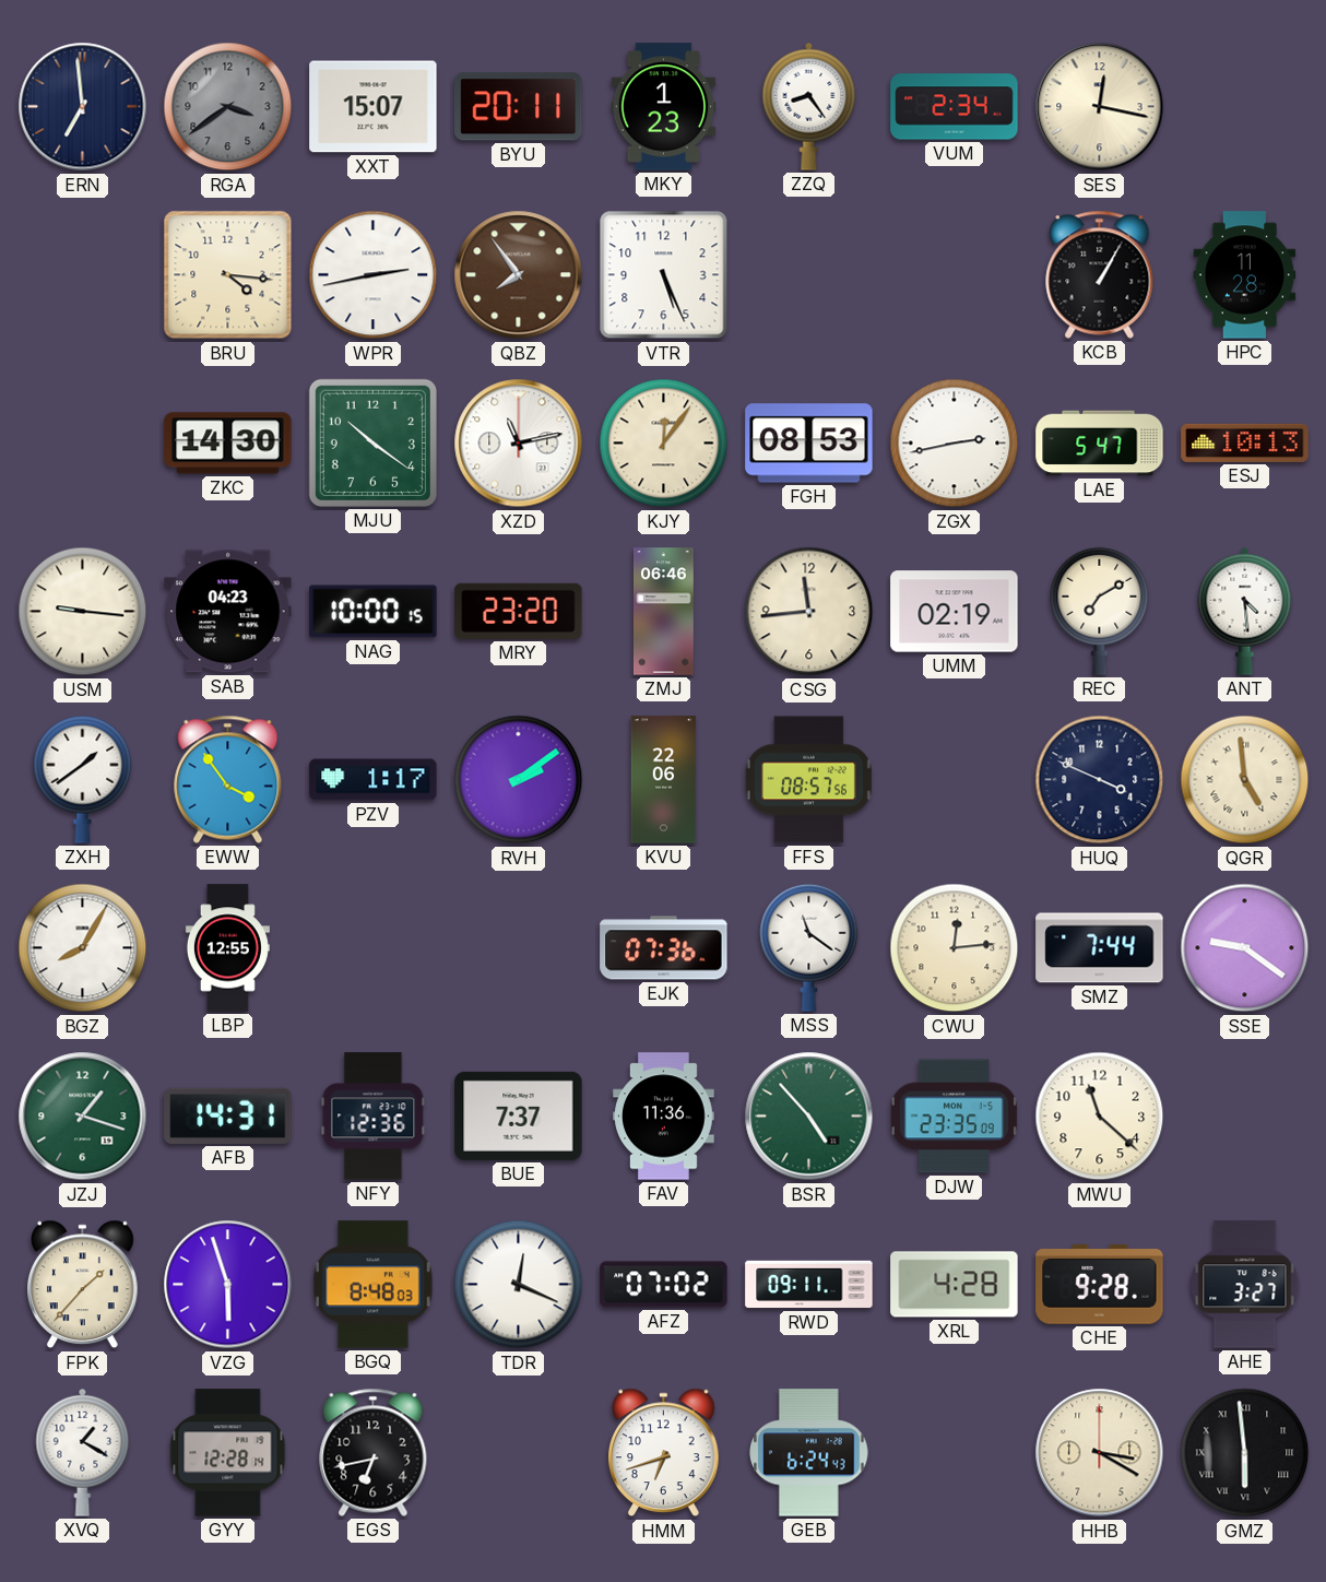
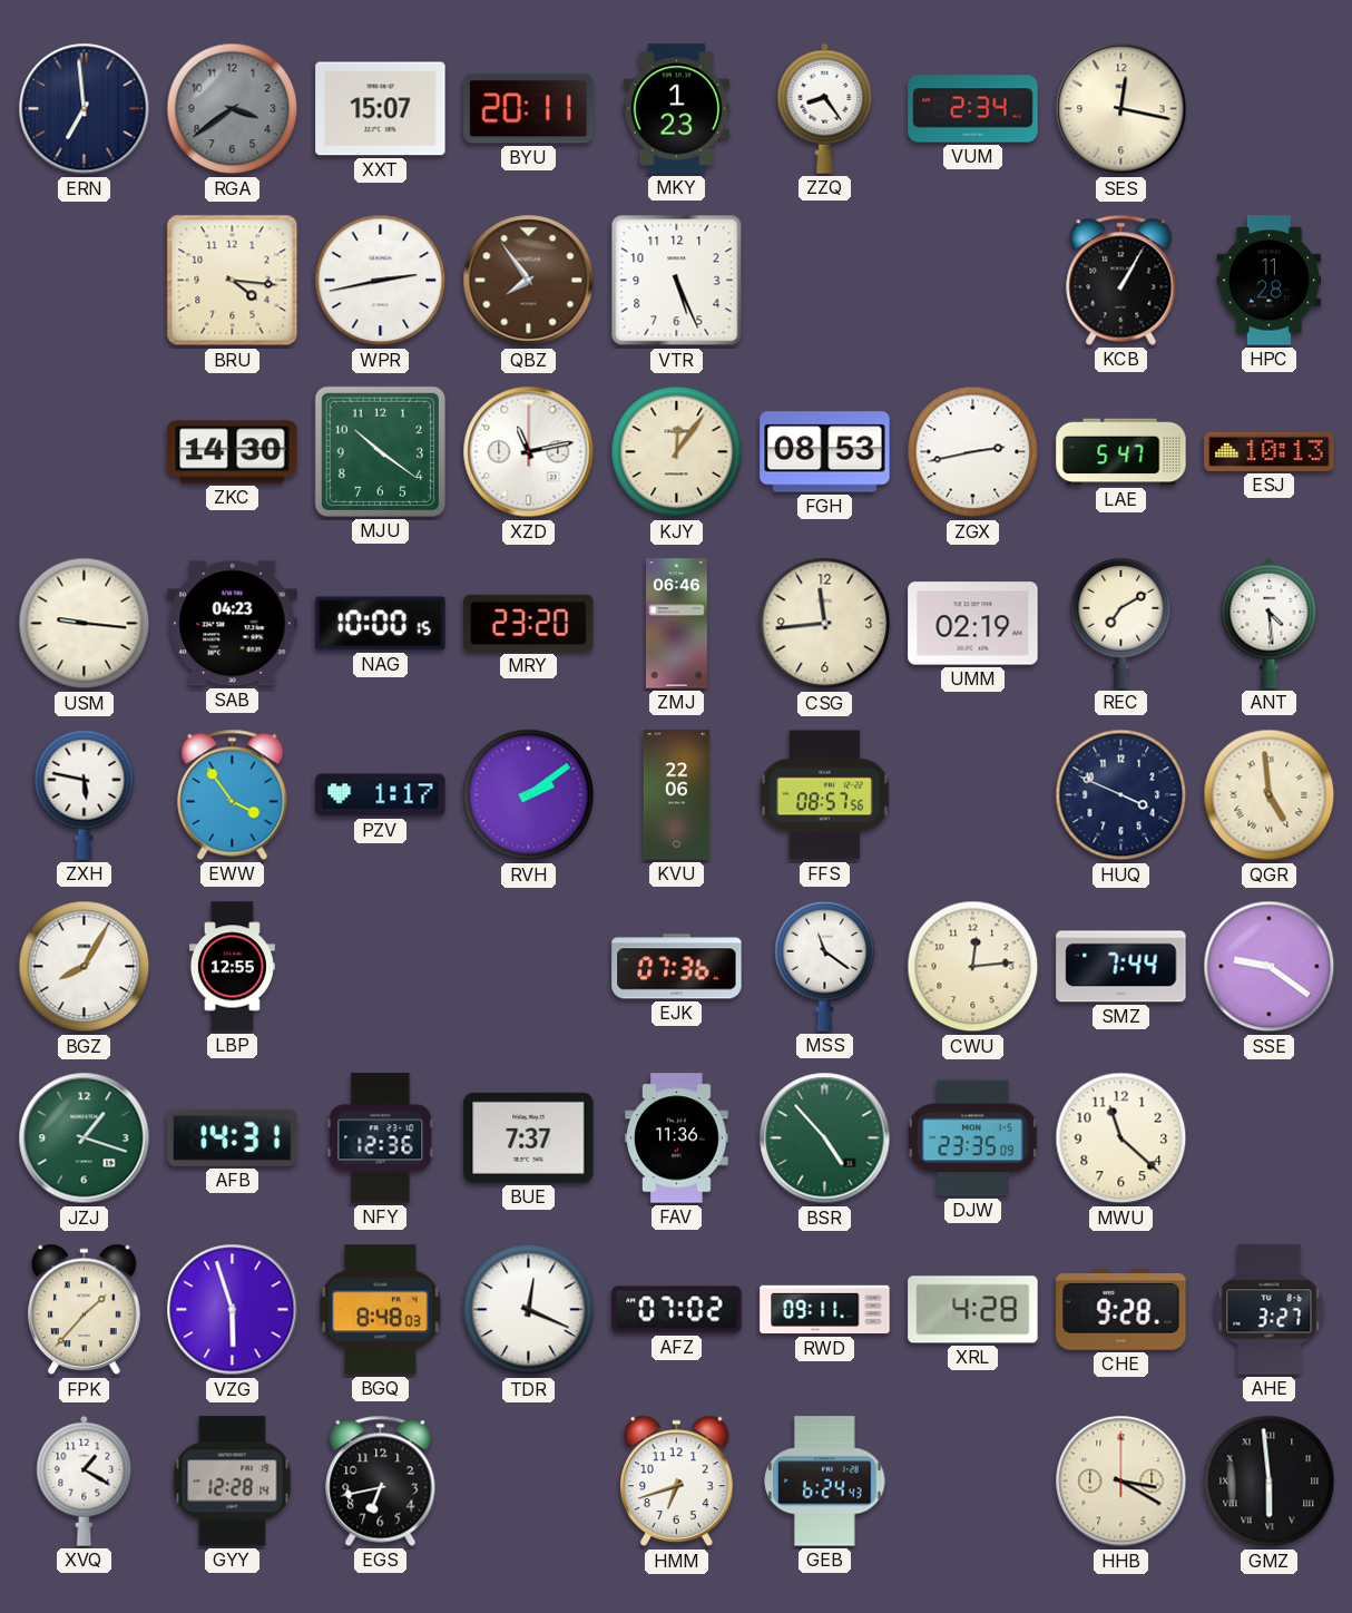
ZXH: 1:39 -> 5:47
